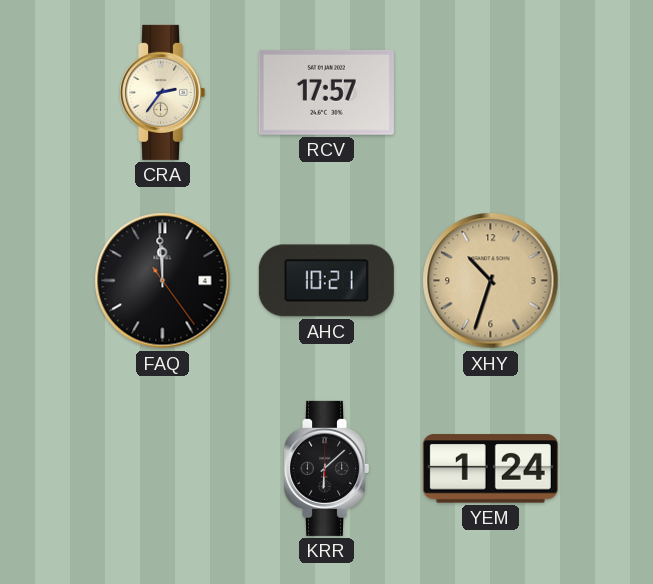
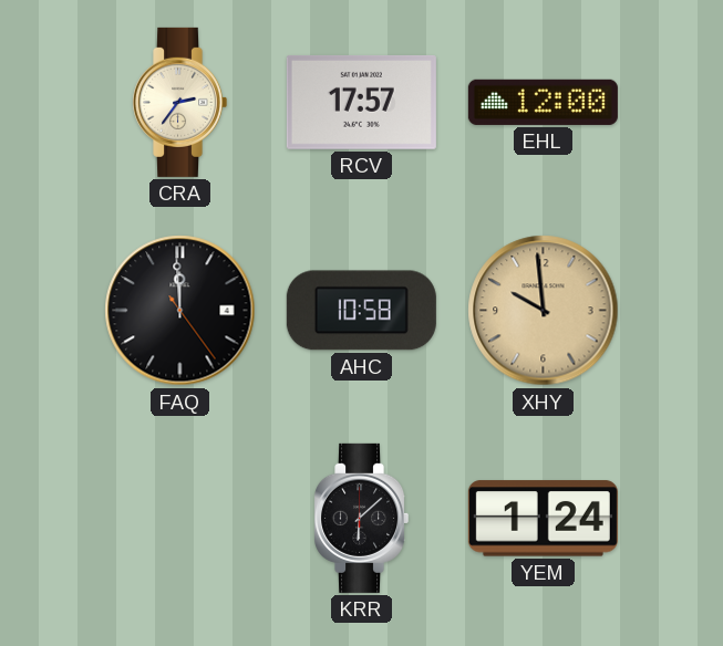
EHL: none -> 12:00
AHC: 10:21 -> 10:58
XHY: 10:33 -> 9:59
